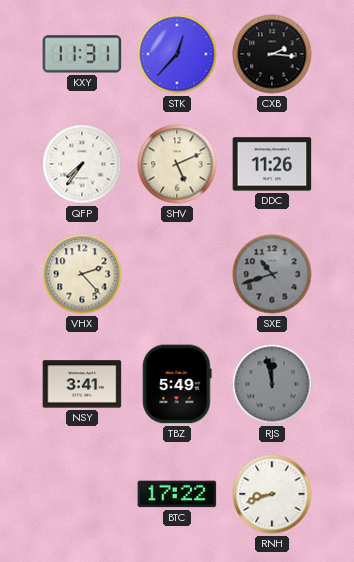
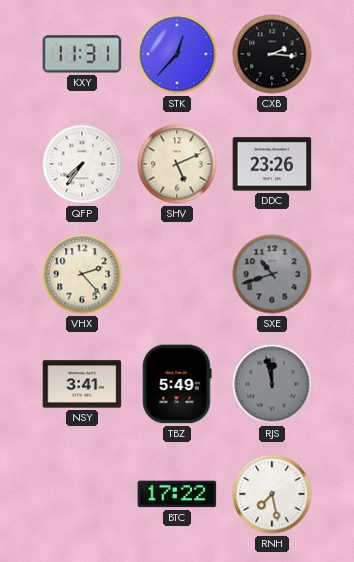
DDC: 11:26 -> 23:26
RNH: 8:42 -> 7:28
